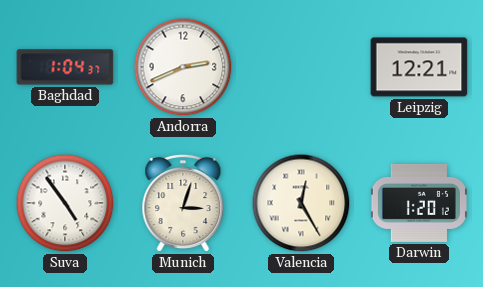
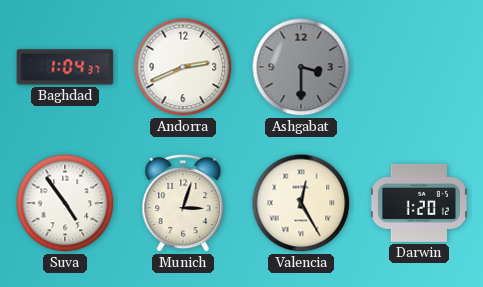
Ashgabat: none -> 3:30
Leipzig: 12:21 -> none
